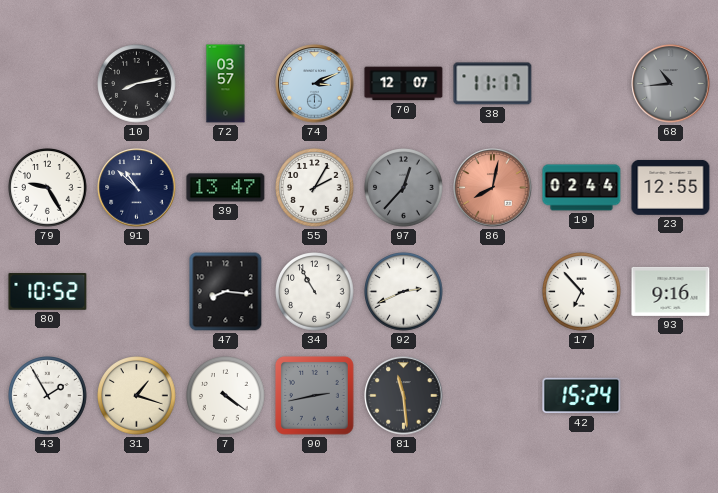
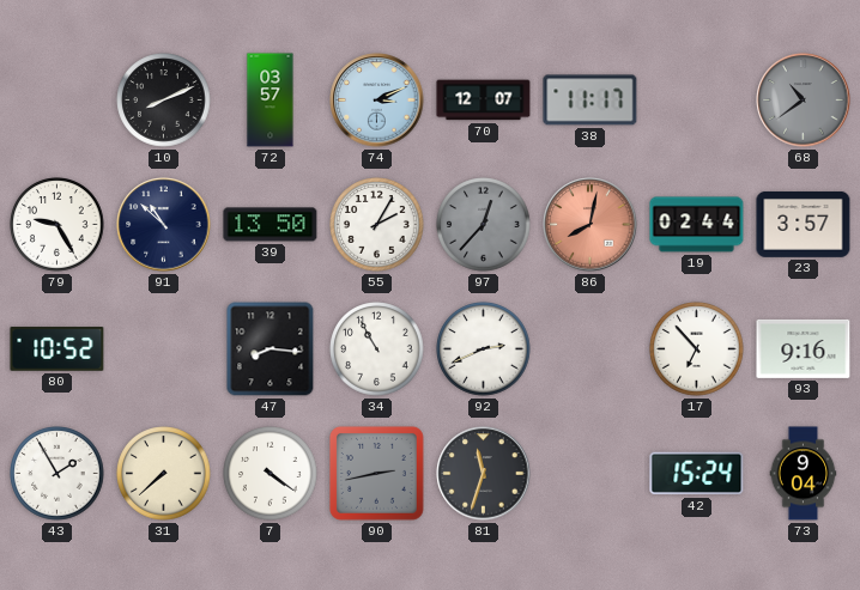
10: 8:13 -> 8:11
68: 10:44 -> 10:39
39: 13:47 -> 13:50
23: 12:55 -> 3:57
31: 1:18 -> 7:38
81: 11:29 -> 11:33
73: none -> 9:04
